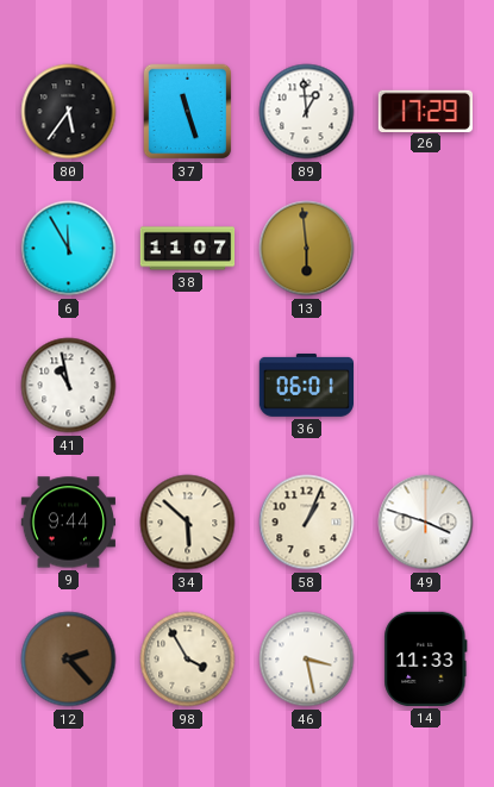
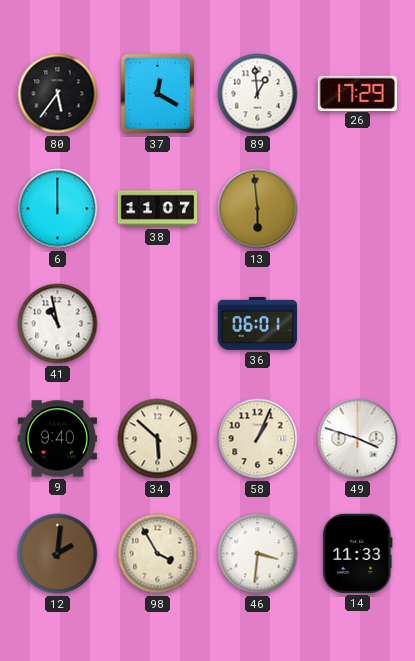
37: 11:27 -> 12:20
6: 11:55 -> 12:00
9: 9:44 -> 9:40
12: 2:23 -> 2:01
46: 3:28 -> 3:31
